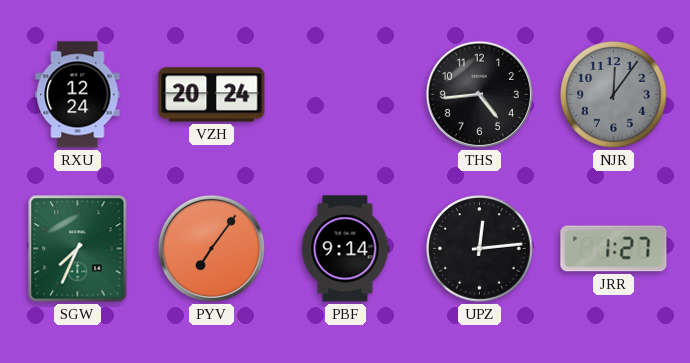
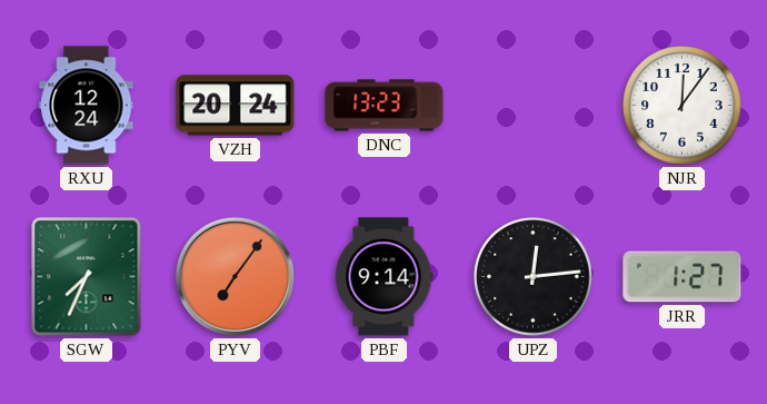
DNC: none -> 13:23
THS: 4:44 -> none
NJR dial: grey -> white
